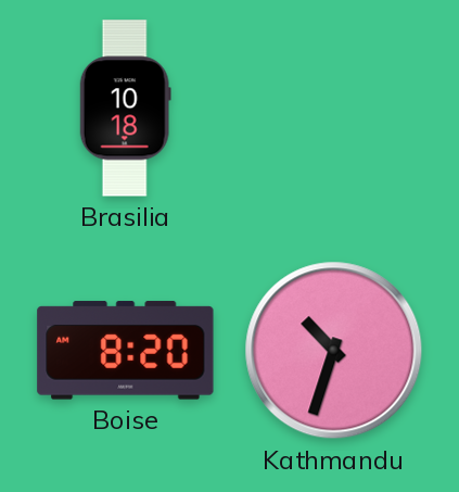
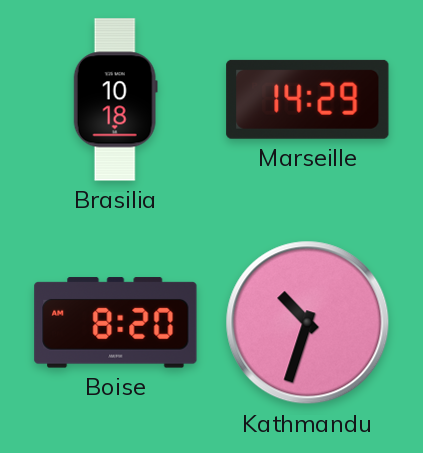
Marseille: none -> 14:29
